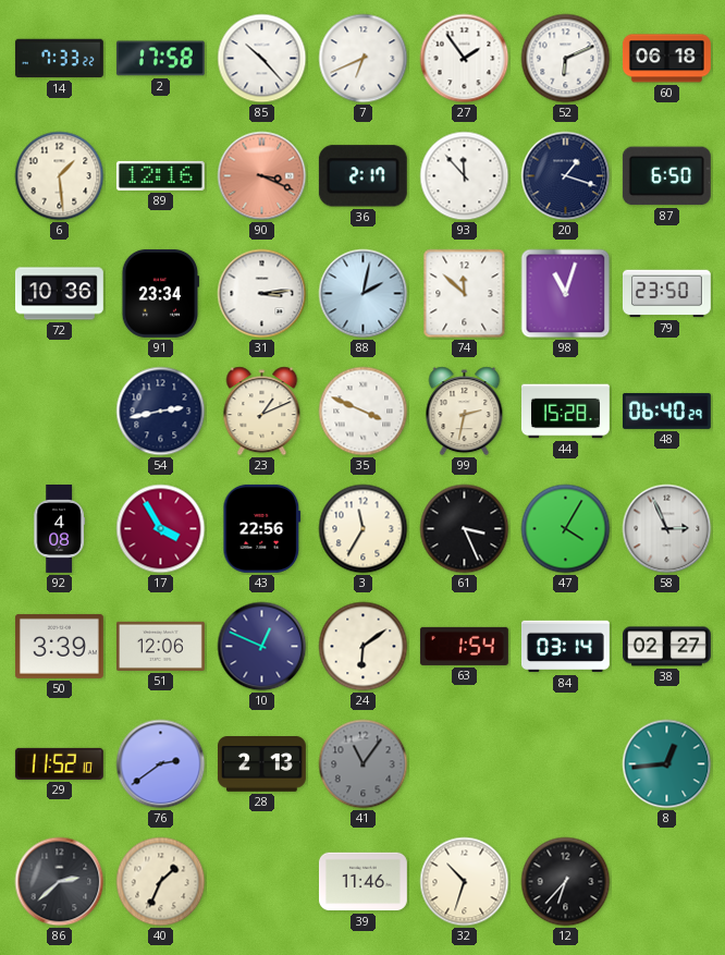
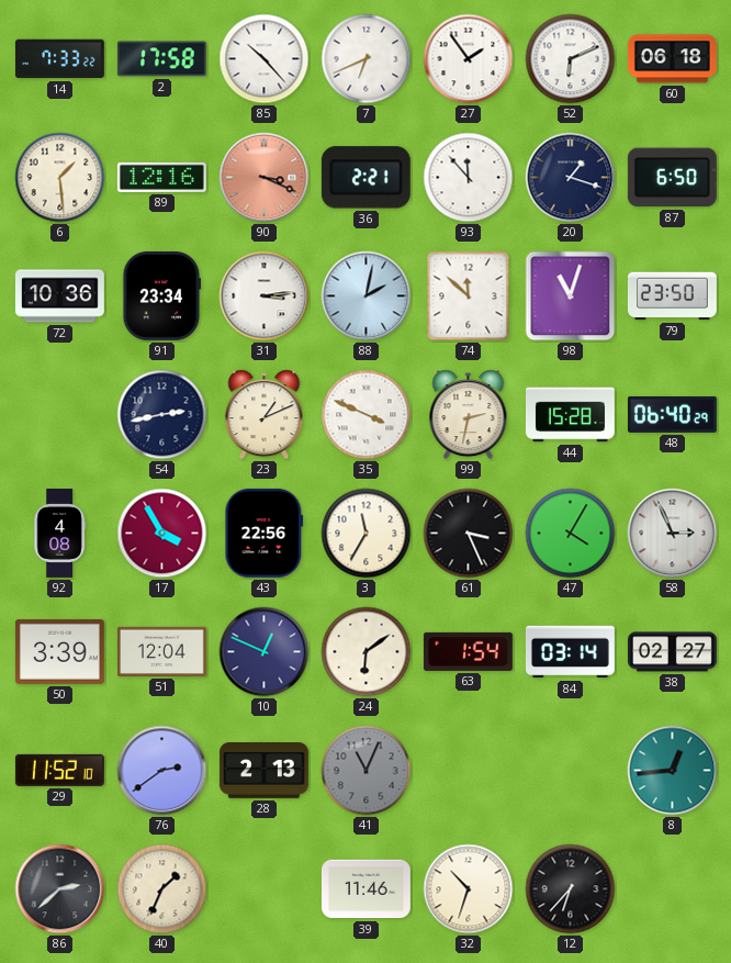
36: 2:17 -> 2:21
51: 12:06 -> 12:04
41: 11:06 -> 11:04
